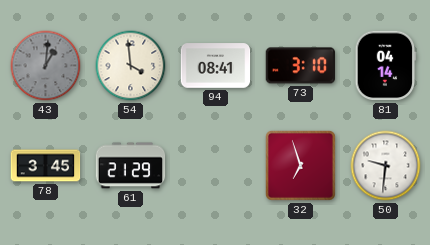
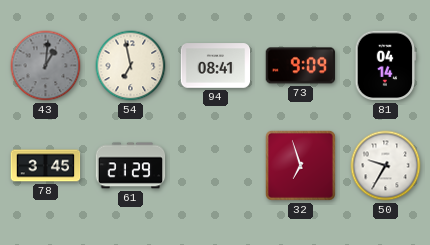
54: 3:59 -> 6:58
73: 3:10 -> 9:09
50: 9:31 -> 9:35
